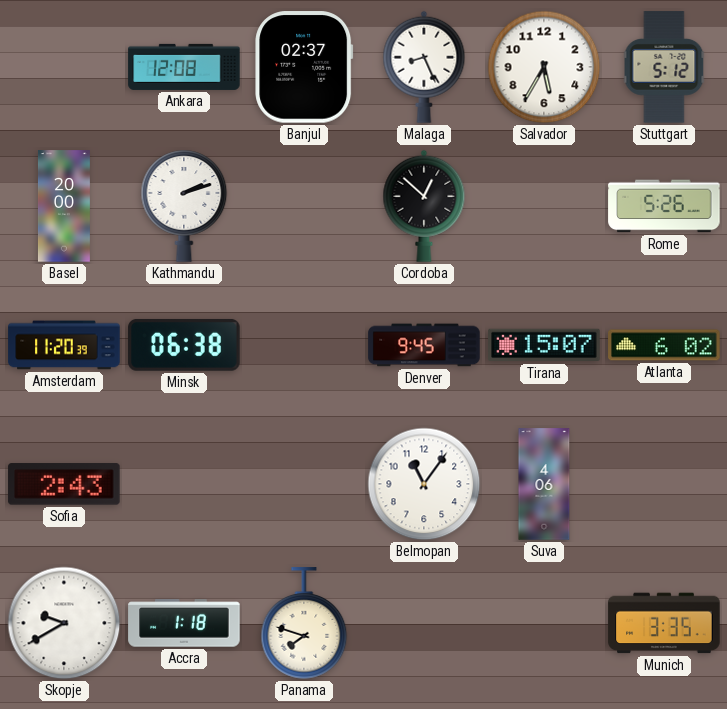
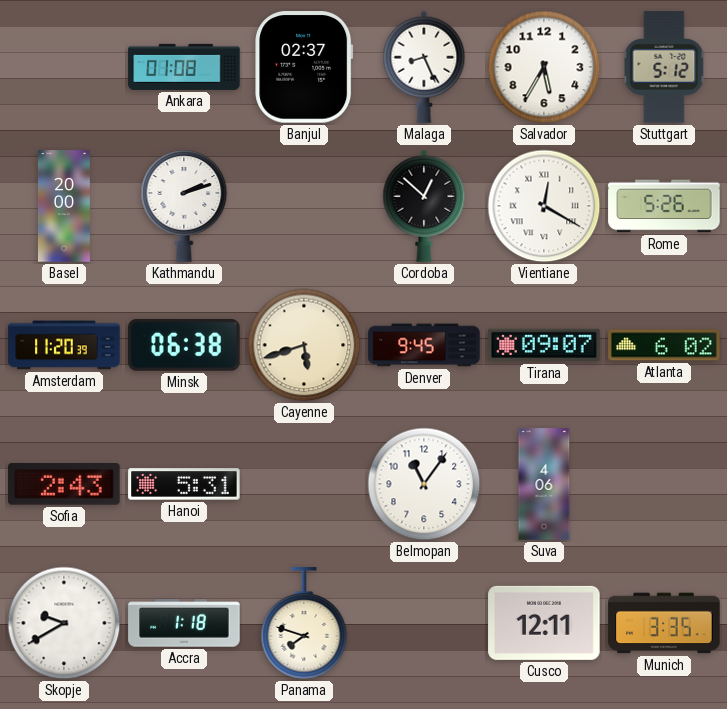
Ankara: 12:08 -> 01:08
Vientiane: none -> 12:20
Cayenne: none -> 5:42
Tirana: 15:07 -> 09:07
Hanoi: none -> 5:31
Cusco: none -> 12:11
